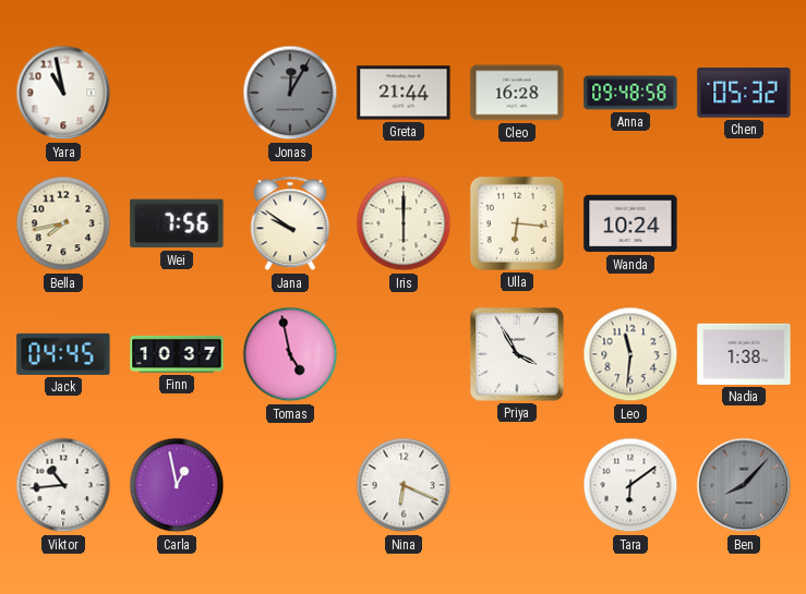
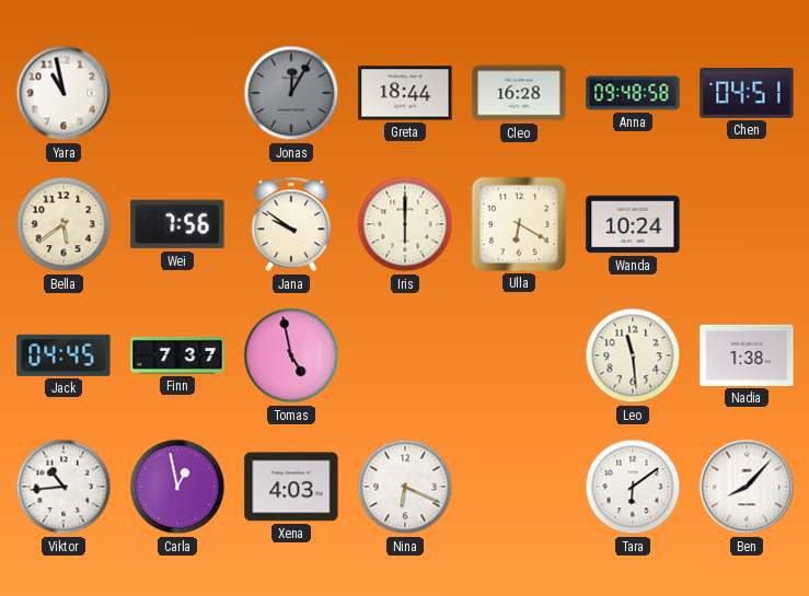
Greta: 21:44 -> 18:44
Chen: 05:32 -> 04:51
Bella: 7:43 -> 5:39
Ulla: 6:16 -> 6:20
Finn: 10:37 -> 7:37
Priya: 3:55 -> none
Leo: 11:31 -> 11:29
Xena: none -> 4:03
Ben dial: grey -> white
